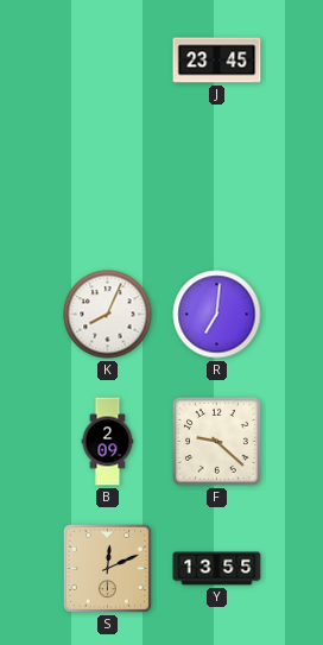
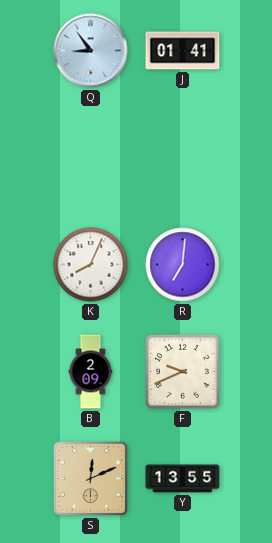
Q: none -> 8:54
J: 23:45 -> 01:41
F: 9:22 -> 9:41
